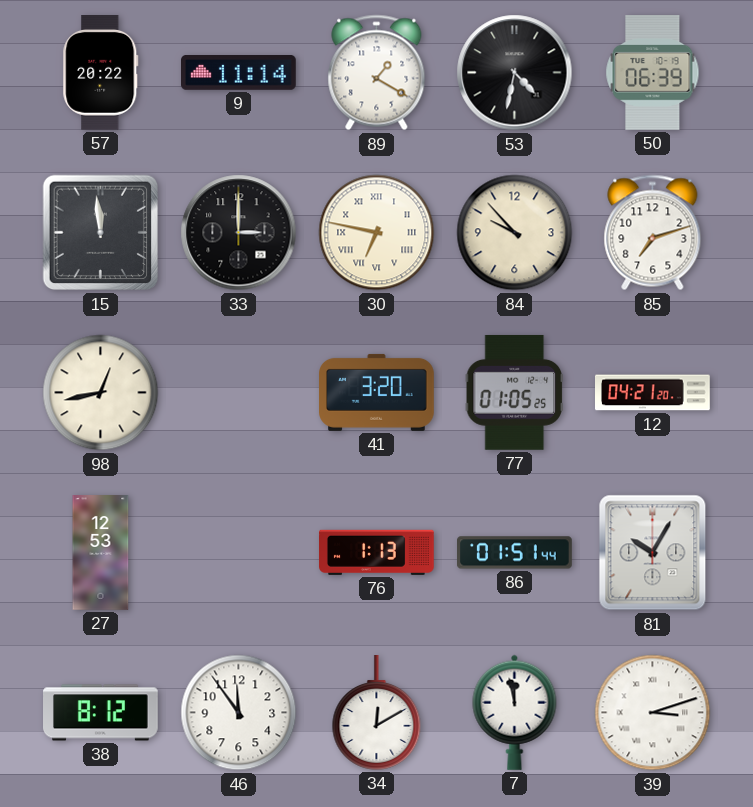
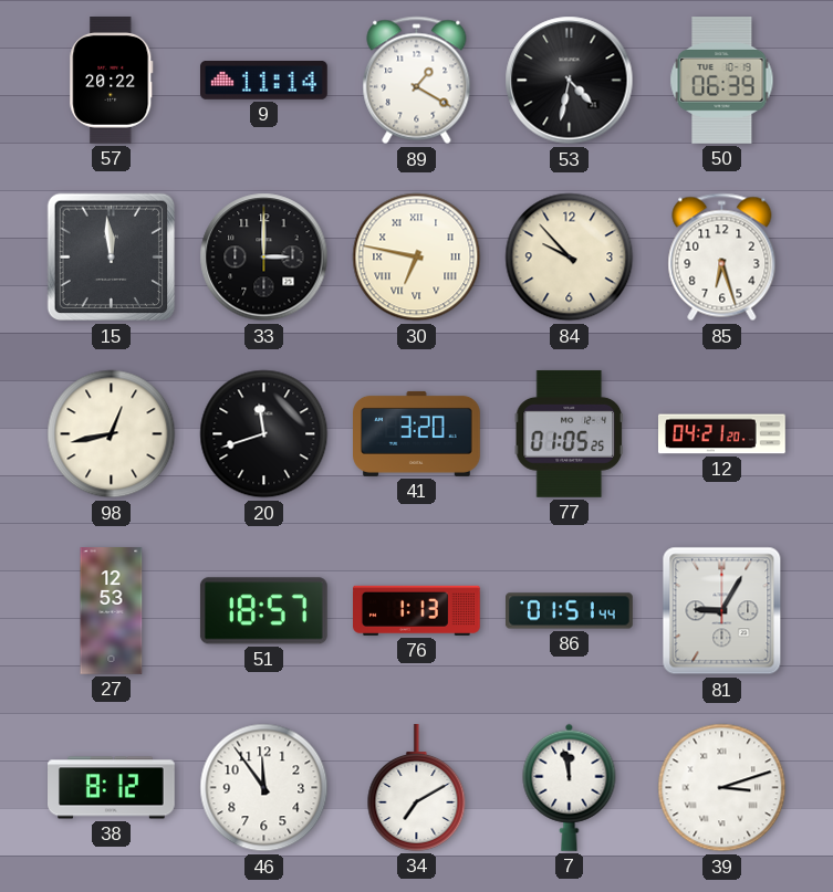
85: 7:12 -> 6:27
20: none -> 11:42
51: none -> 18:57
81: 10:05 -> 9:05
34: 12:10 -> 7:10
